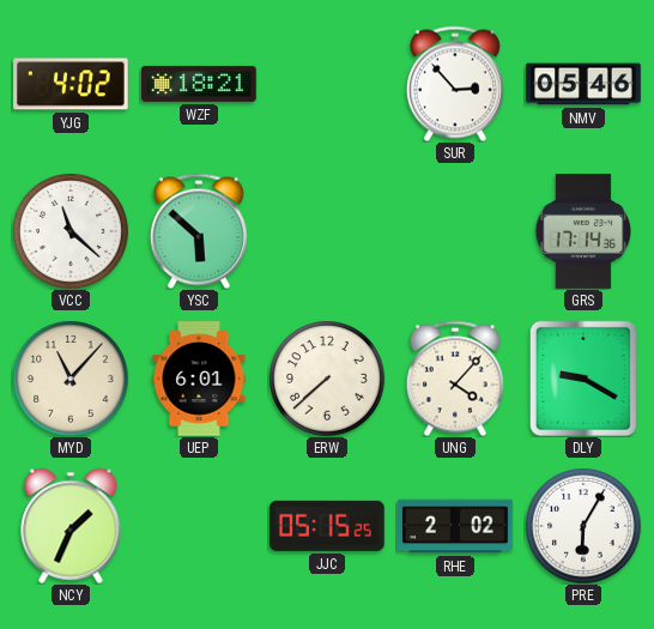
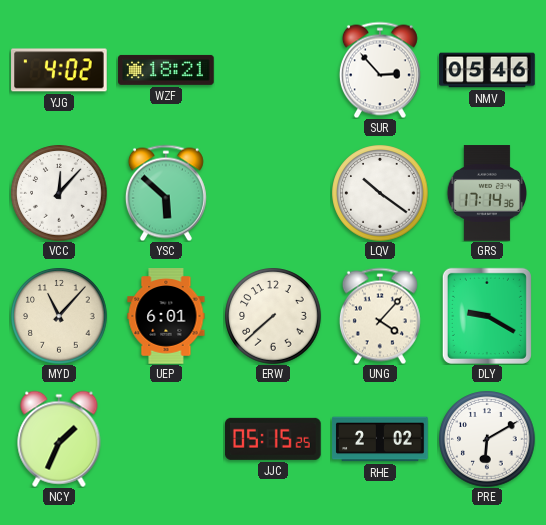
VCC: 11:22 -> 12:07
LQV: none -> 10:21
PRE: 6:05 -> 6:10
